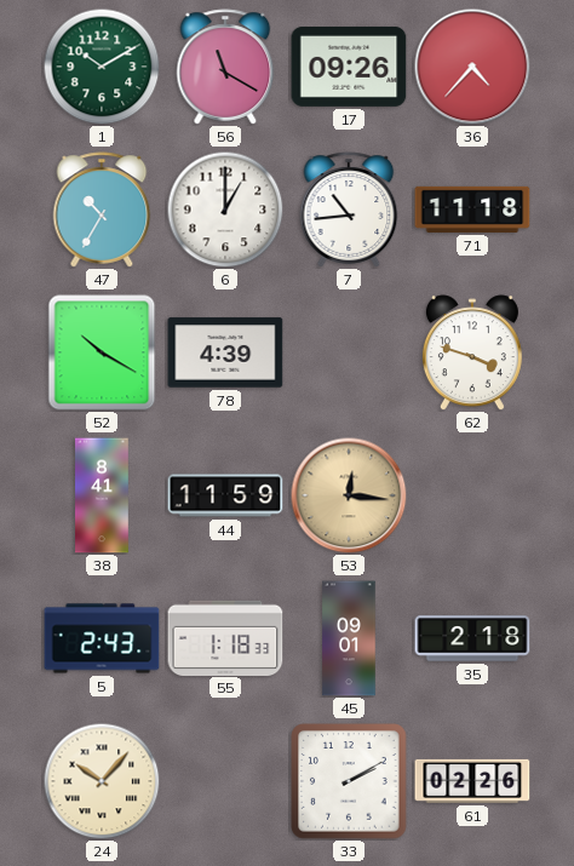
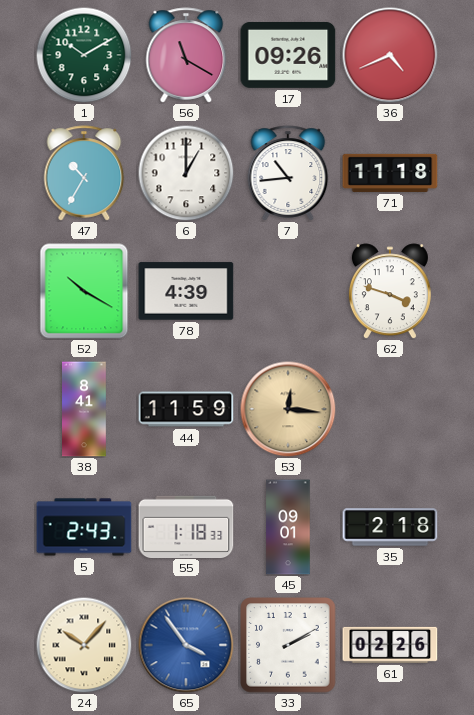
36: 4:37 -> 4:41
65: none -> 3:54
